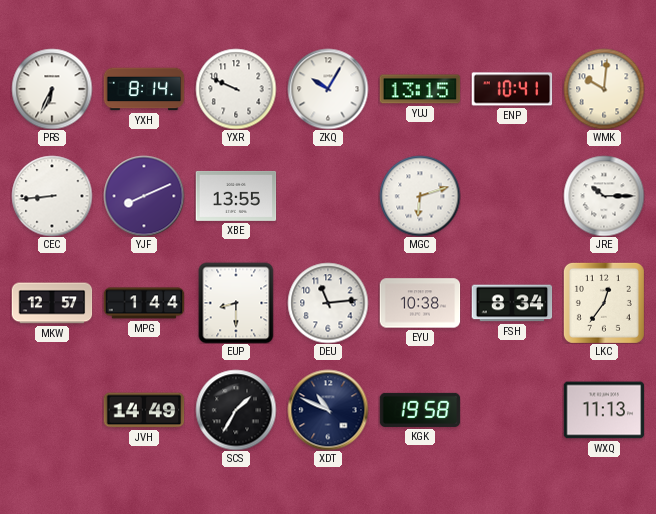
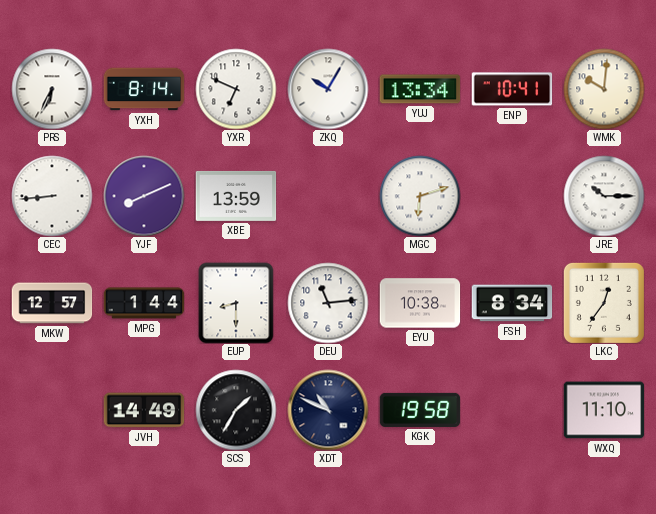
YXR: 9:49 -> 6:49
YUJ: 13:15 -> 13:34
XBE: 13:55 -> 13:59
WXQ: 11:13 -> 11:10
